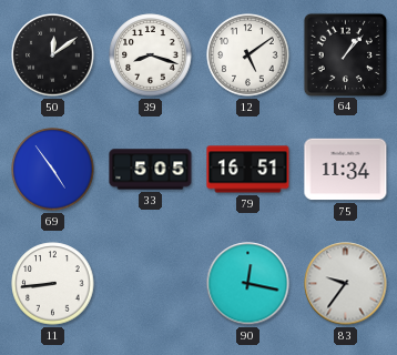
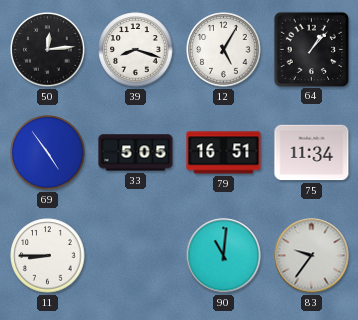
50: 12:09 -> 12:14
12: 5:09 -> 5:05
11: 8:44 -> 8:45
90: 12:17 -> 11:01
